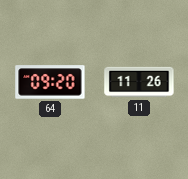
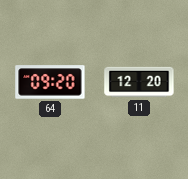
11: 11:26 -> 12:20
